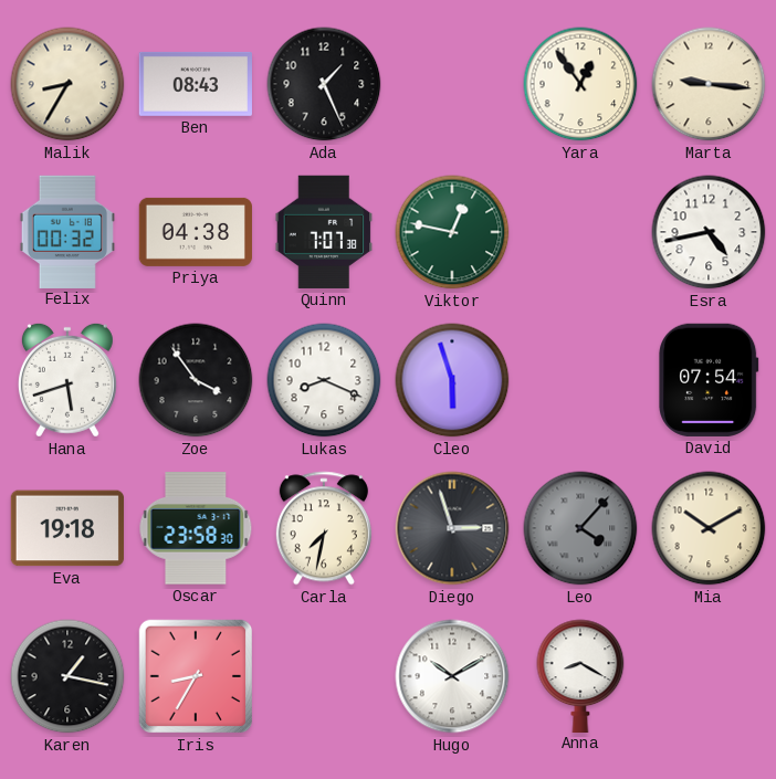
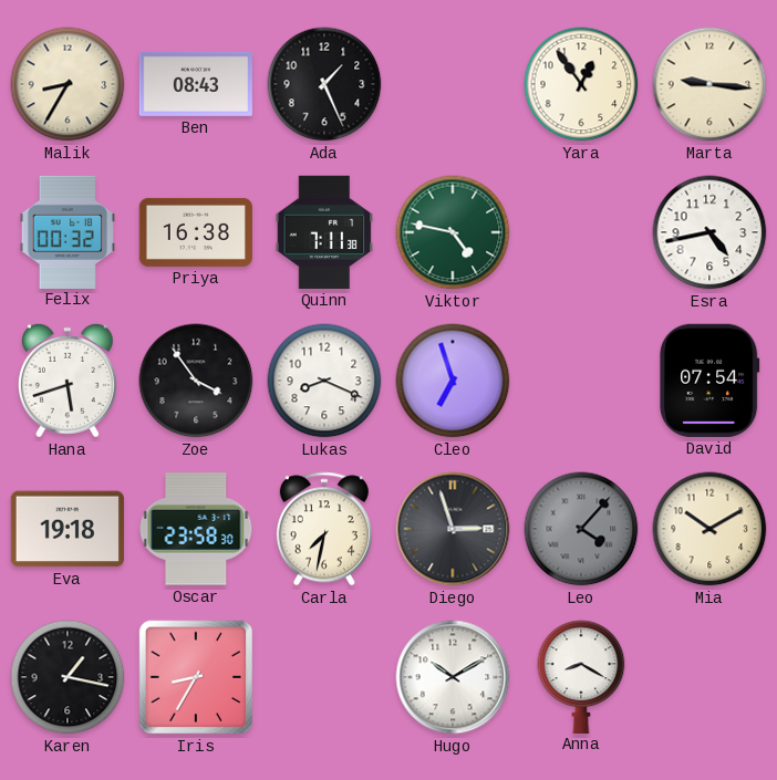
Priya: 04:38 -> 16:38
Quinn: 7:07 -> 7:11
Viktor: 12:47 -> 4:47
Cleo: 5:57 -> 6:57
